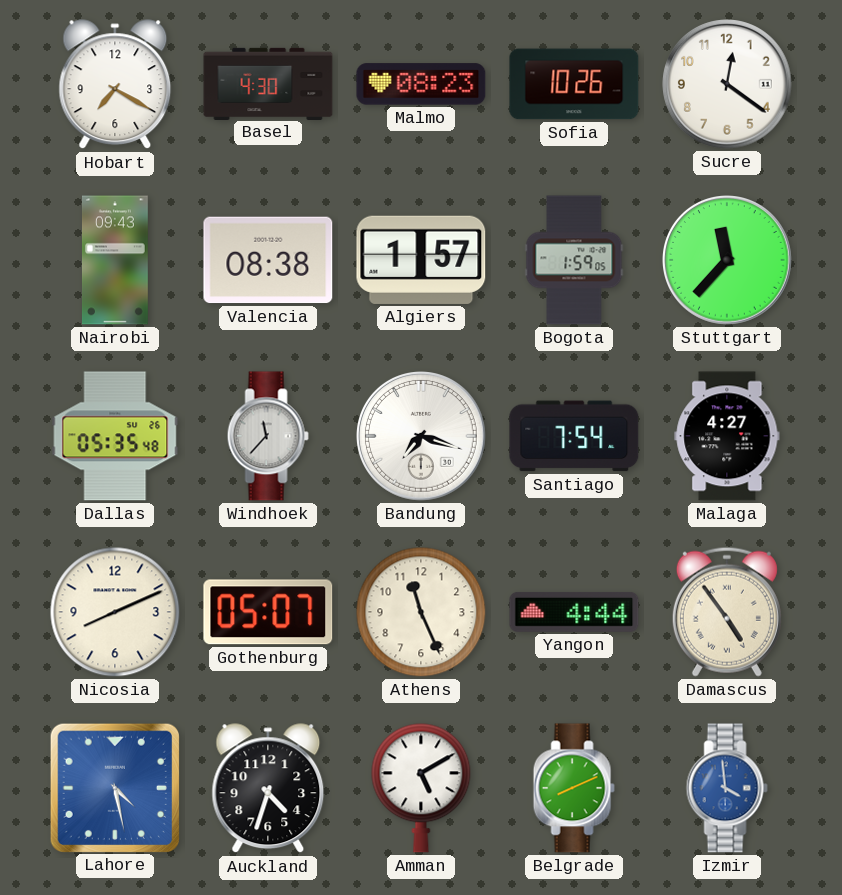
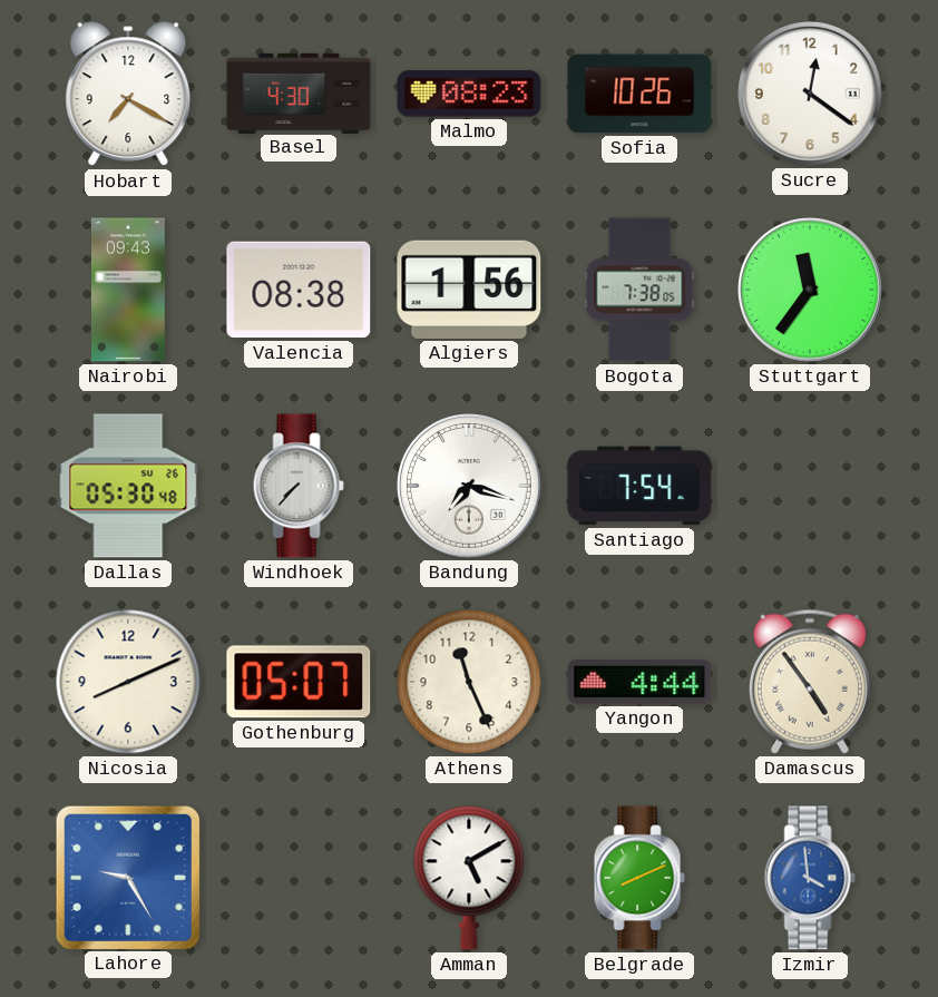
Algiers: 1:57 -> 1:56
Bogota: 1:59 -> 7:38
Stuttgart: 11:37 -> 11:36
Dallas: 05:35 -> 05:30
Windhoek: 11:37 -> 7:37
Malaga: 4:27 -> none
Lahore: 4:28 -> 9:25
Auckland: 4:33 -> none
